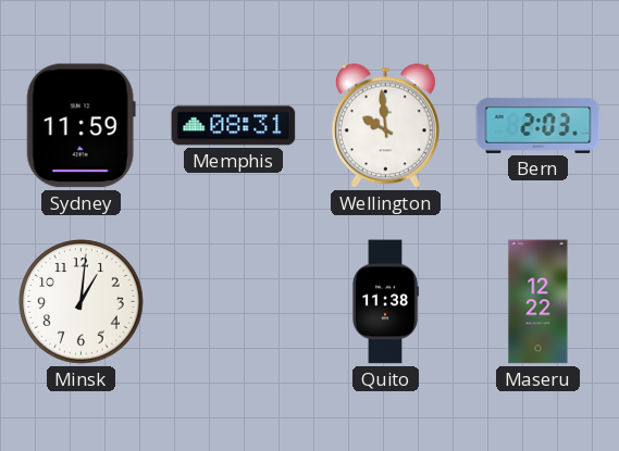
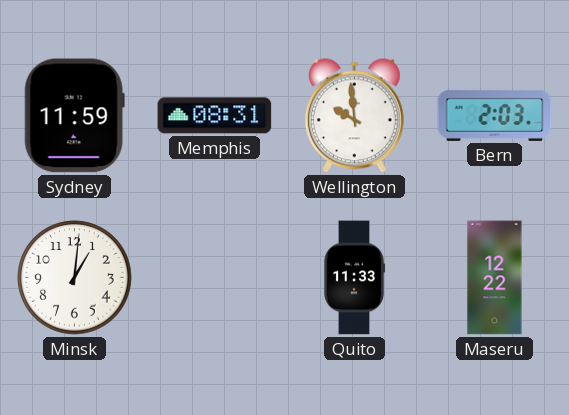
Quito: 11:38 -> 11:33
